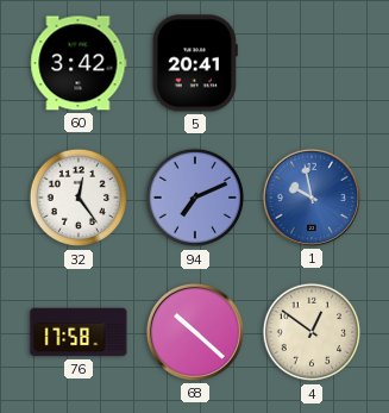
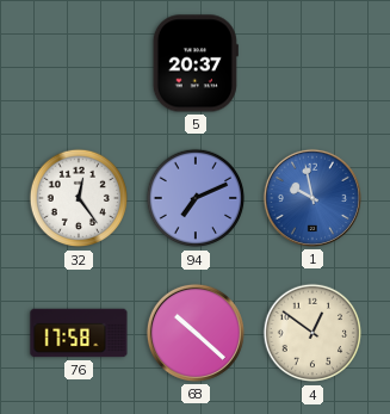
60: 3:42 -> none
5: 20:41 -> 20:37
